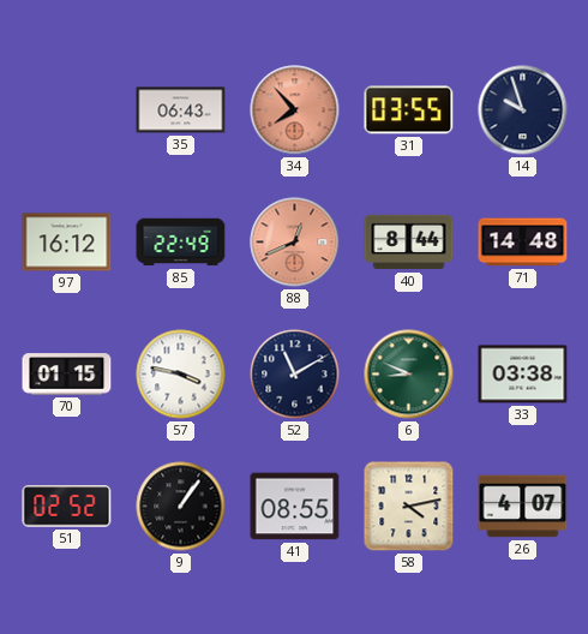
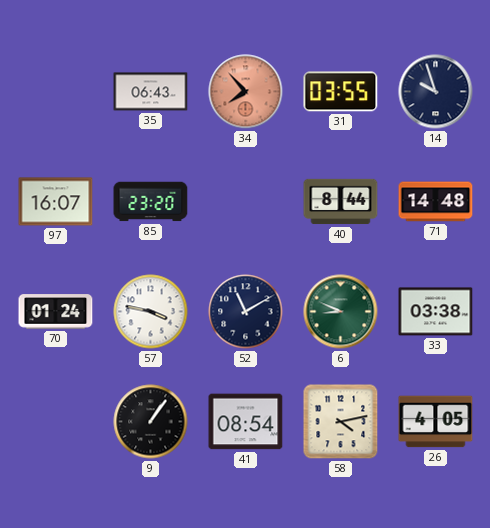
97: 16:12 -> 16:07
85: 22:49 -> 23:20
88: 12:41 -> none
70: 01:15 -> 01:24
51: 02:52 -> none
41: 08:55 -> 08:54
26: 4:07 -> 4:05
